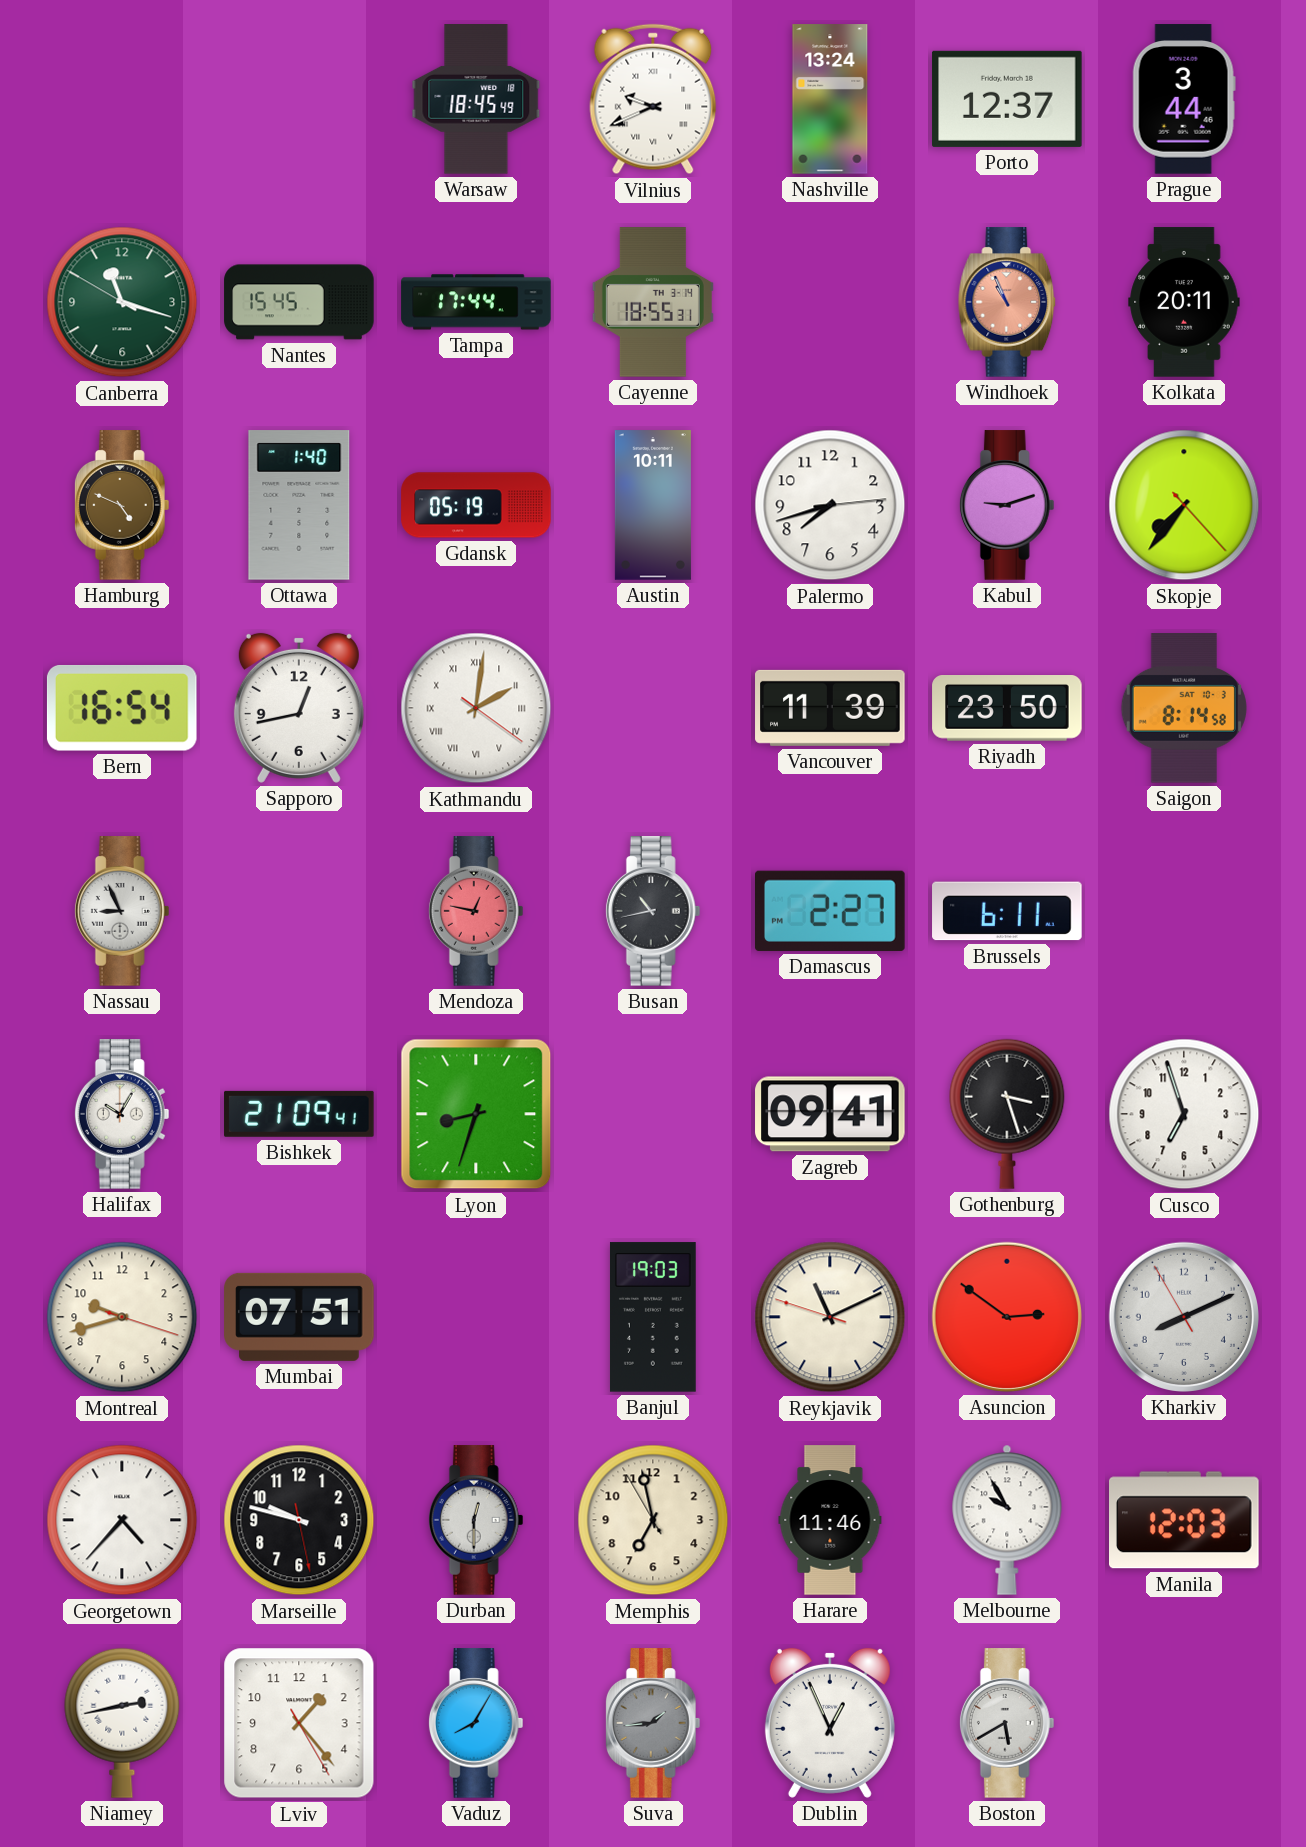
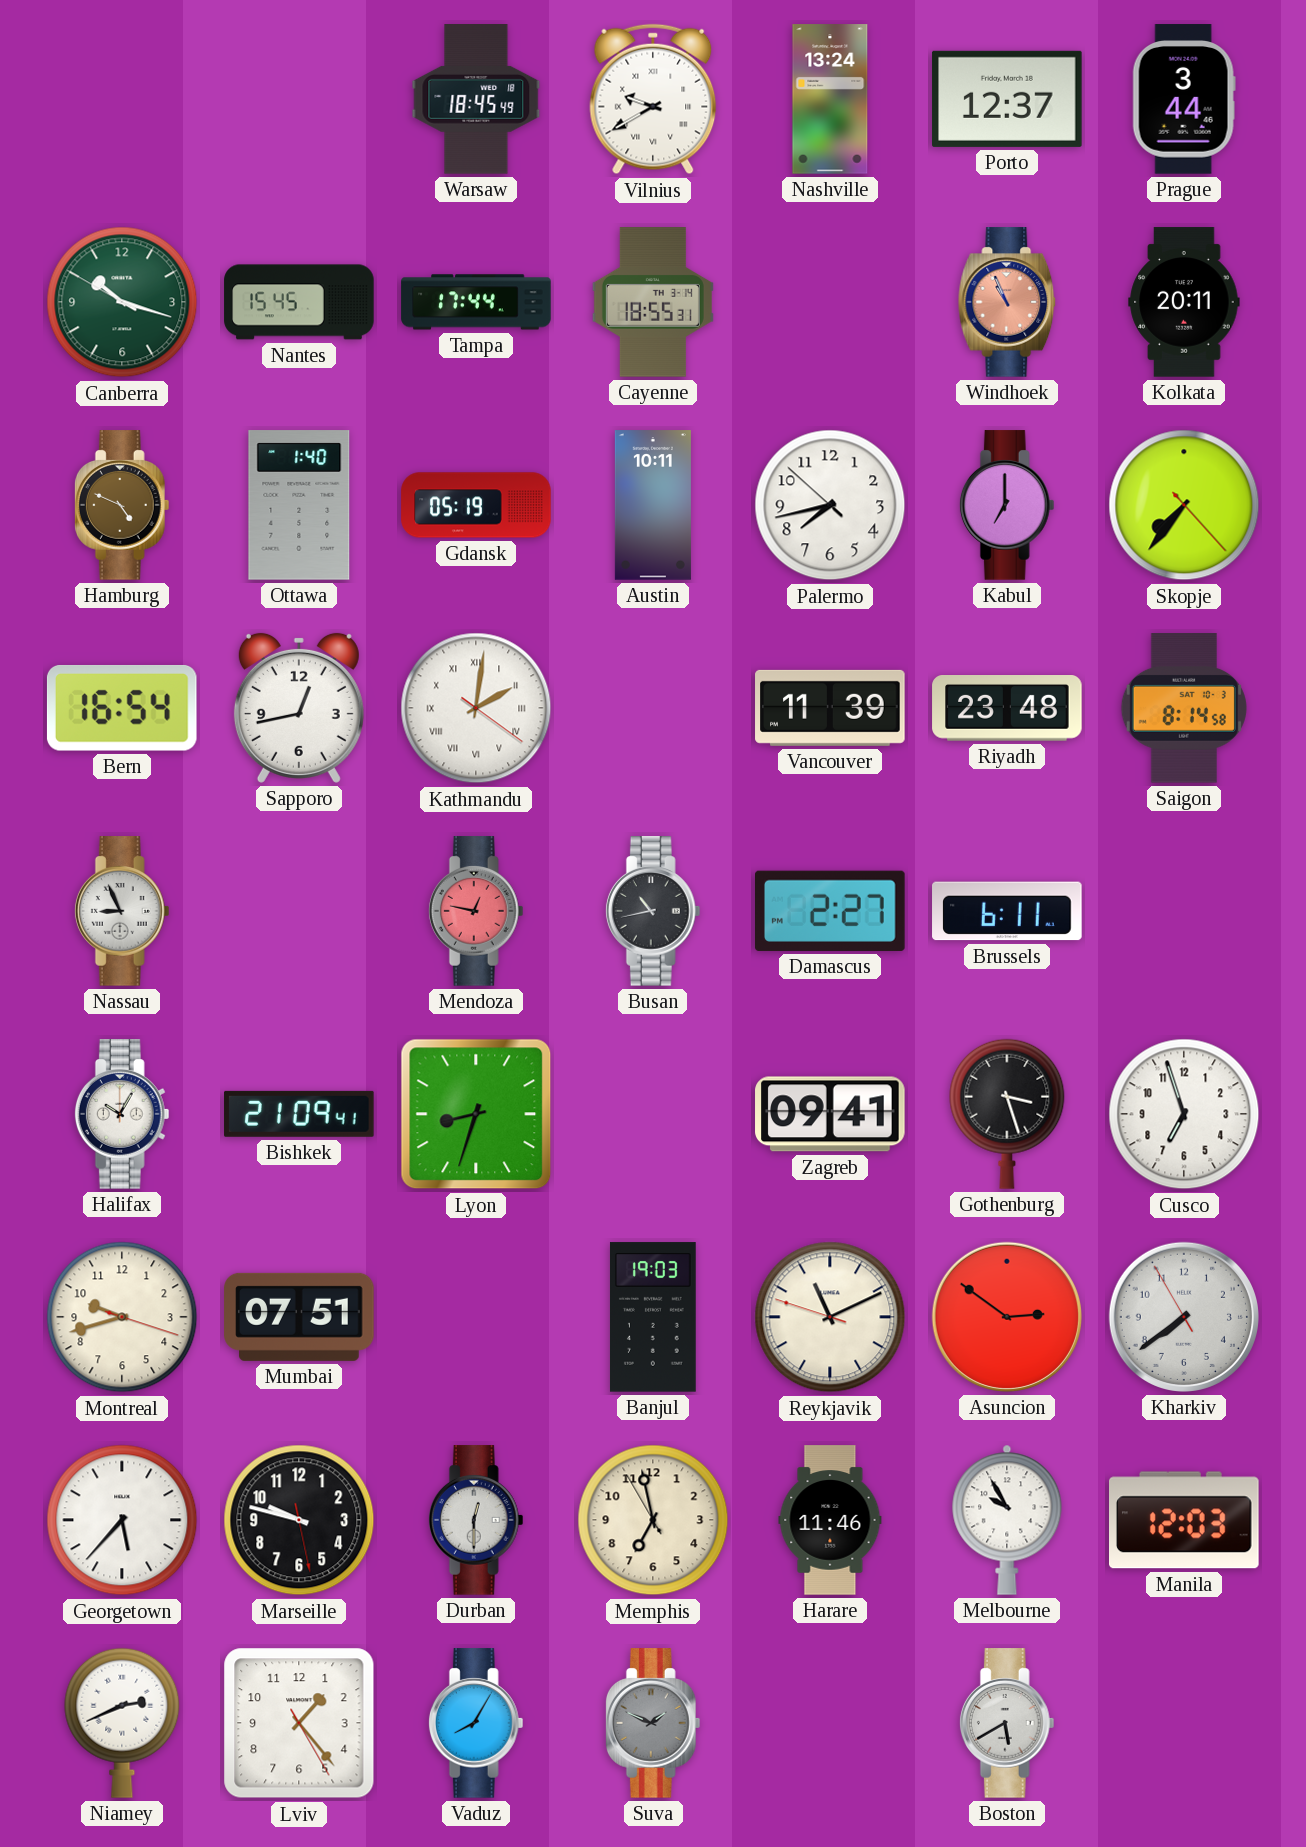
Vilnius: 9:41 -> 9:40
Canberra: 11:17 -> 10:17
Palermo: 7:42:14 -> 7:42:52
Kabul: 9:12 -> 7:00
Riyadh: 23:50 -> 23:48
Kharkiv: 8:10 -> 7:38
Georgetown: 4:37 -> 5:37
Niamey: 2:43 -> 2:41
Suva: 1:44 -> 1:49
Dublin: 12:56 -> none
